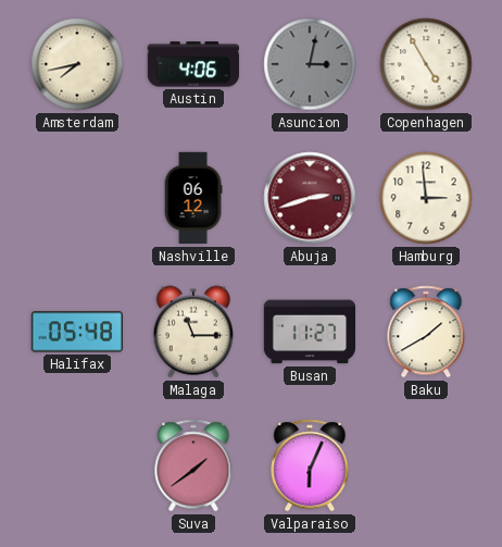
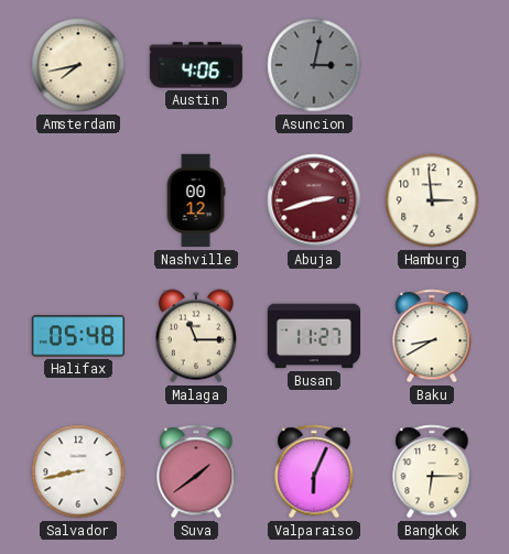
Copenhagen: 4:55 -> none
Nashville: 06:12 -> 00:12
Baku: 1:40 -> 8:40
Salvador: none -> 8:43
Bangkok: none -> 6:15
